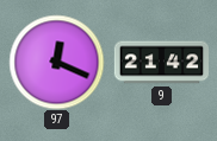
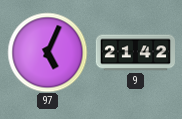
97: 12:19 -> 5:04
